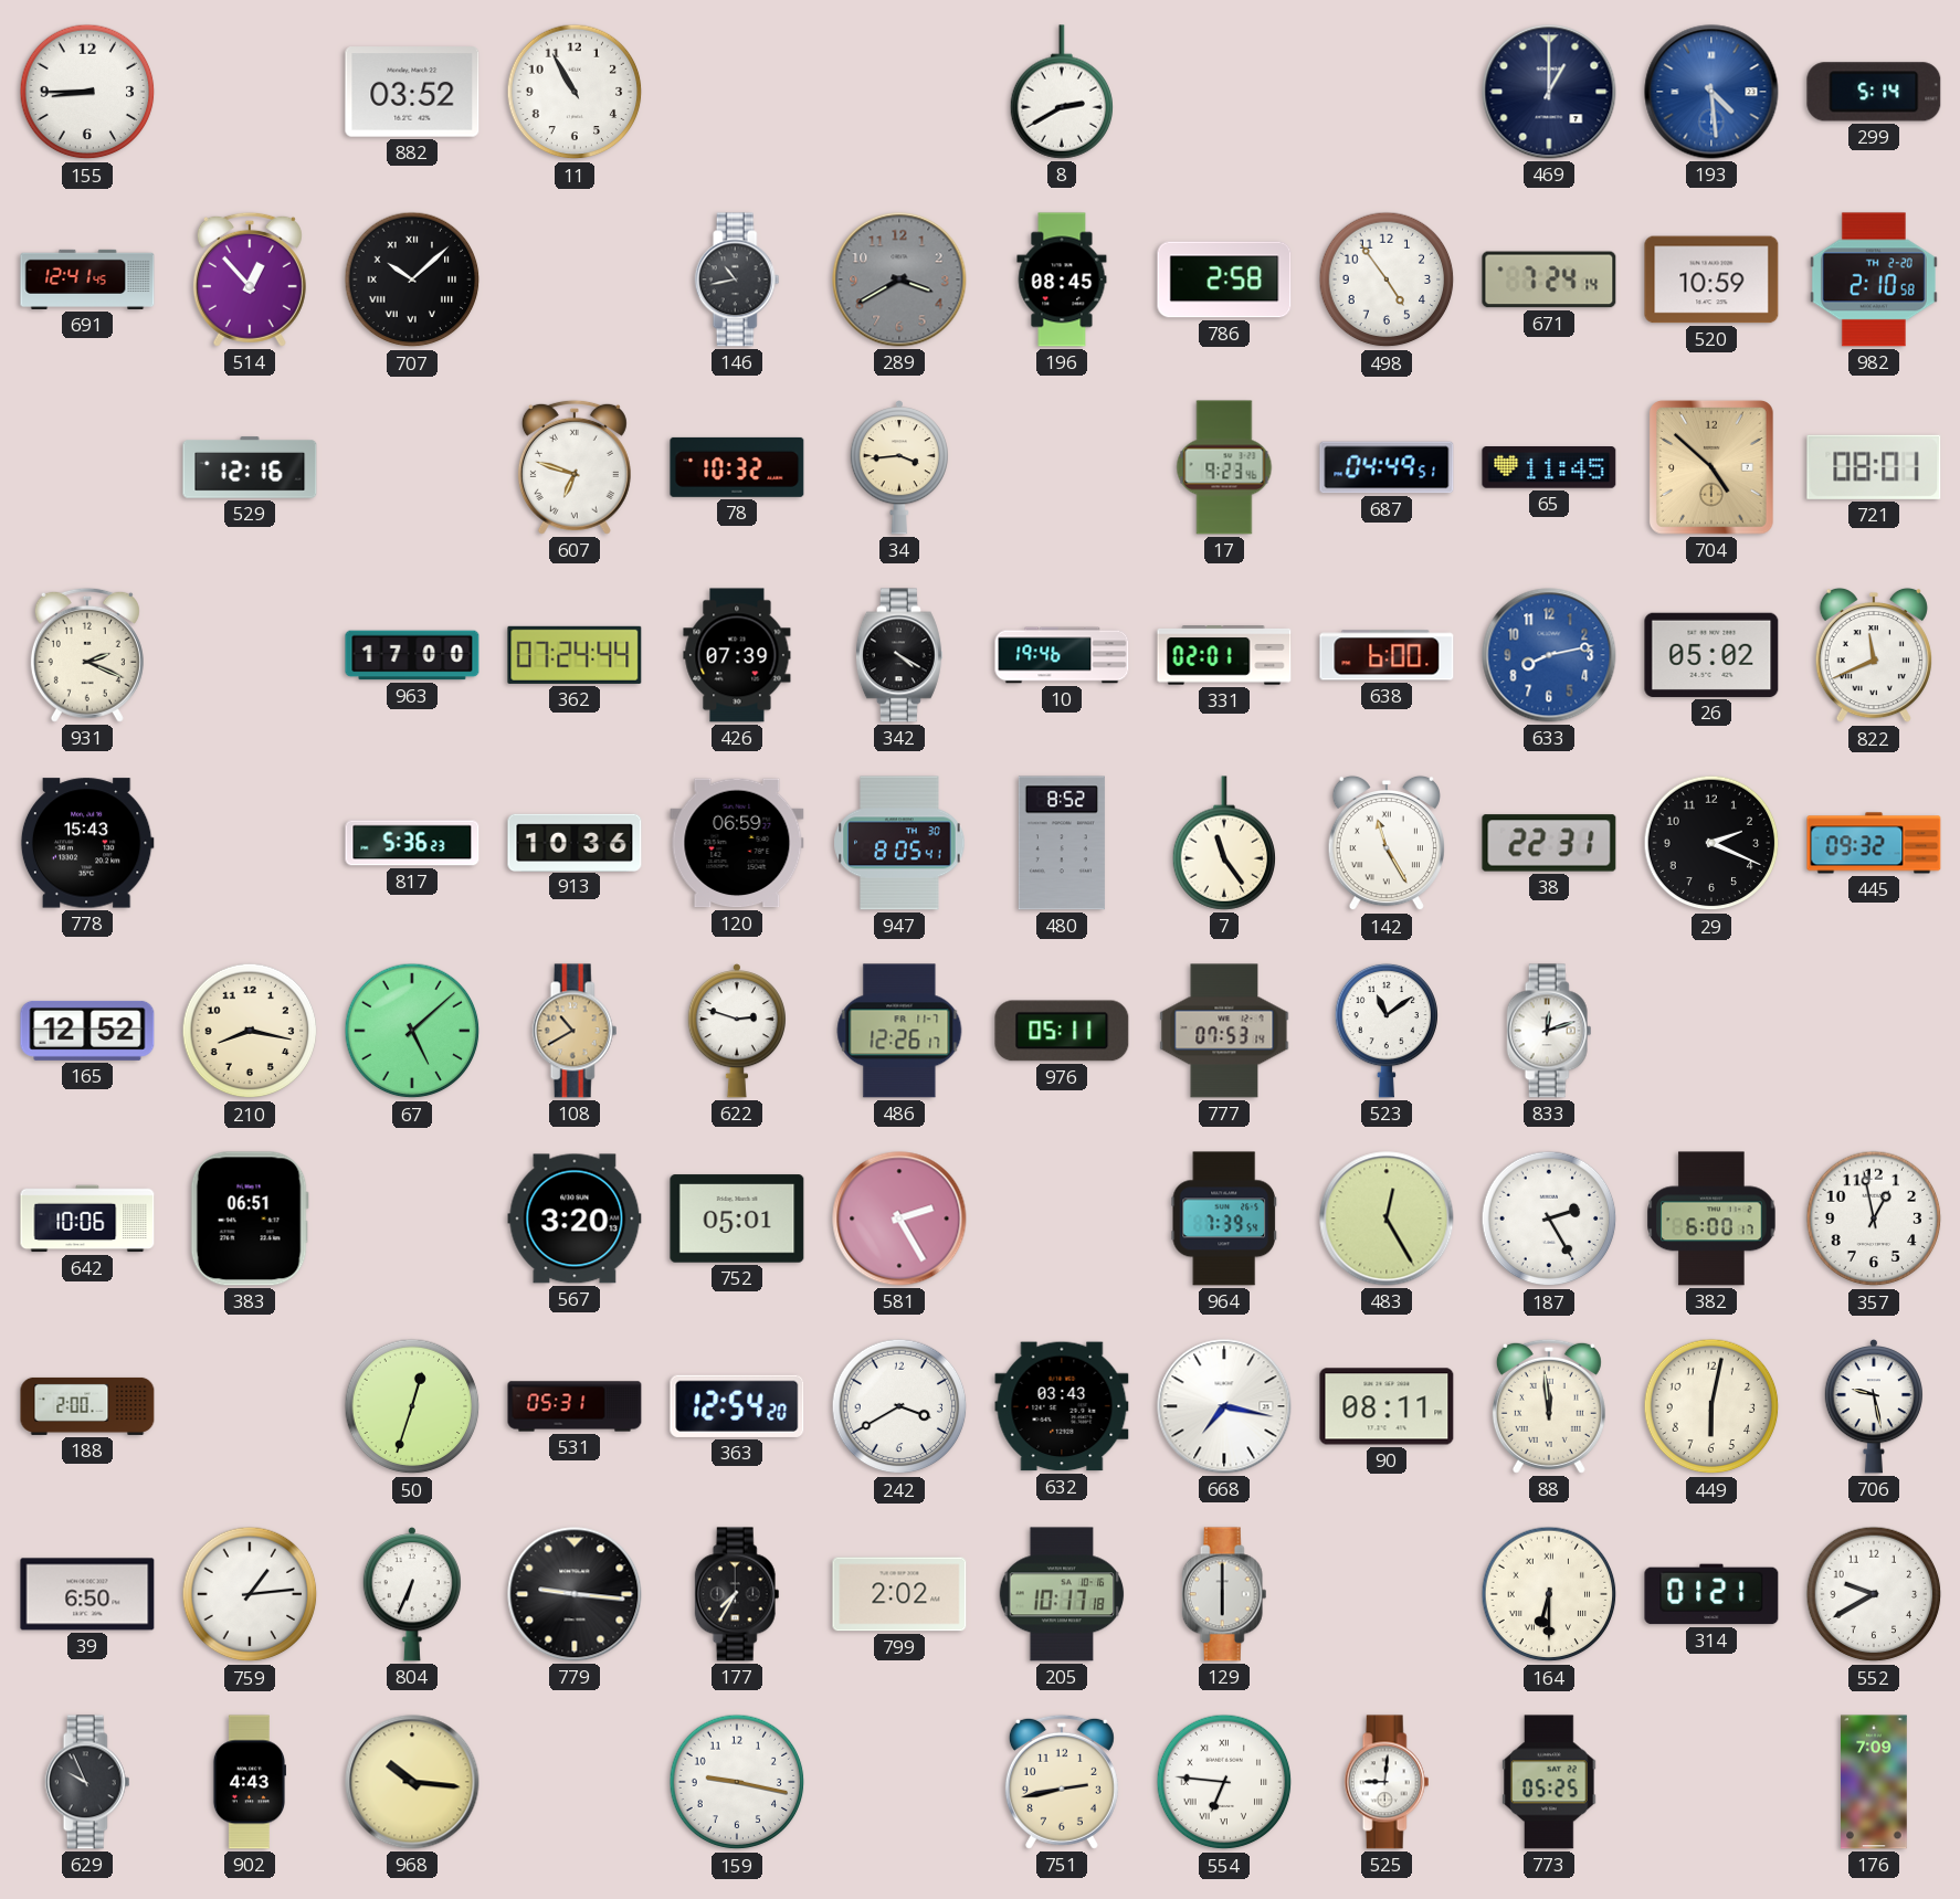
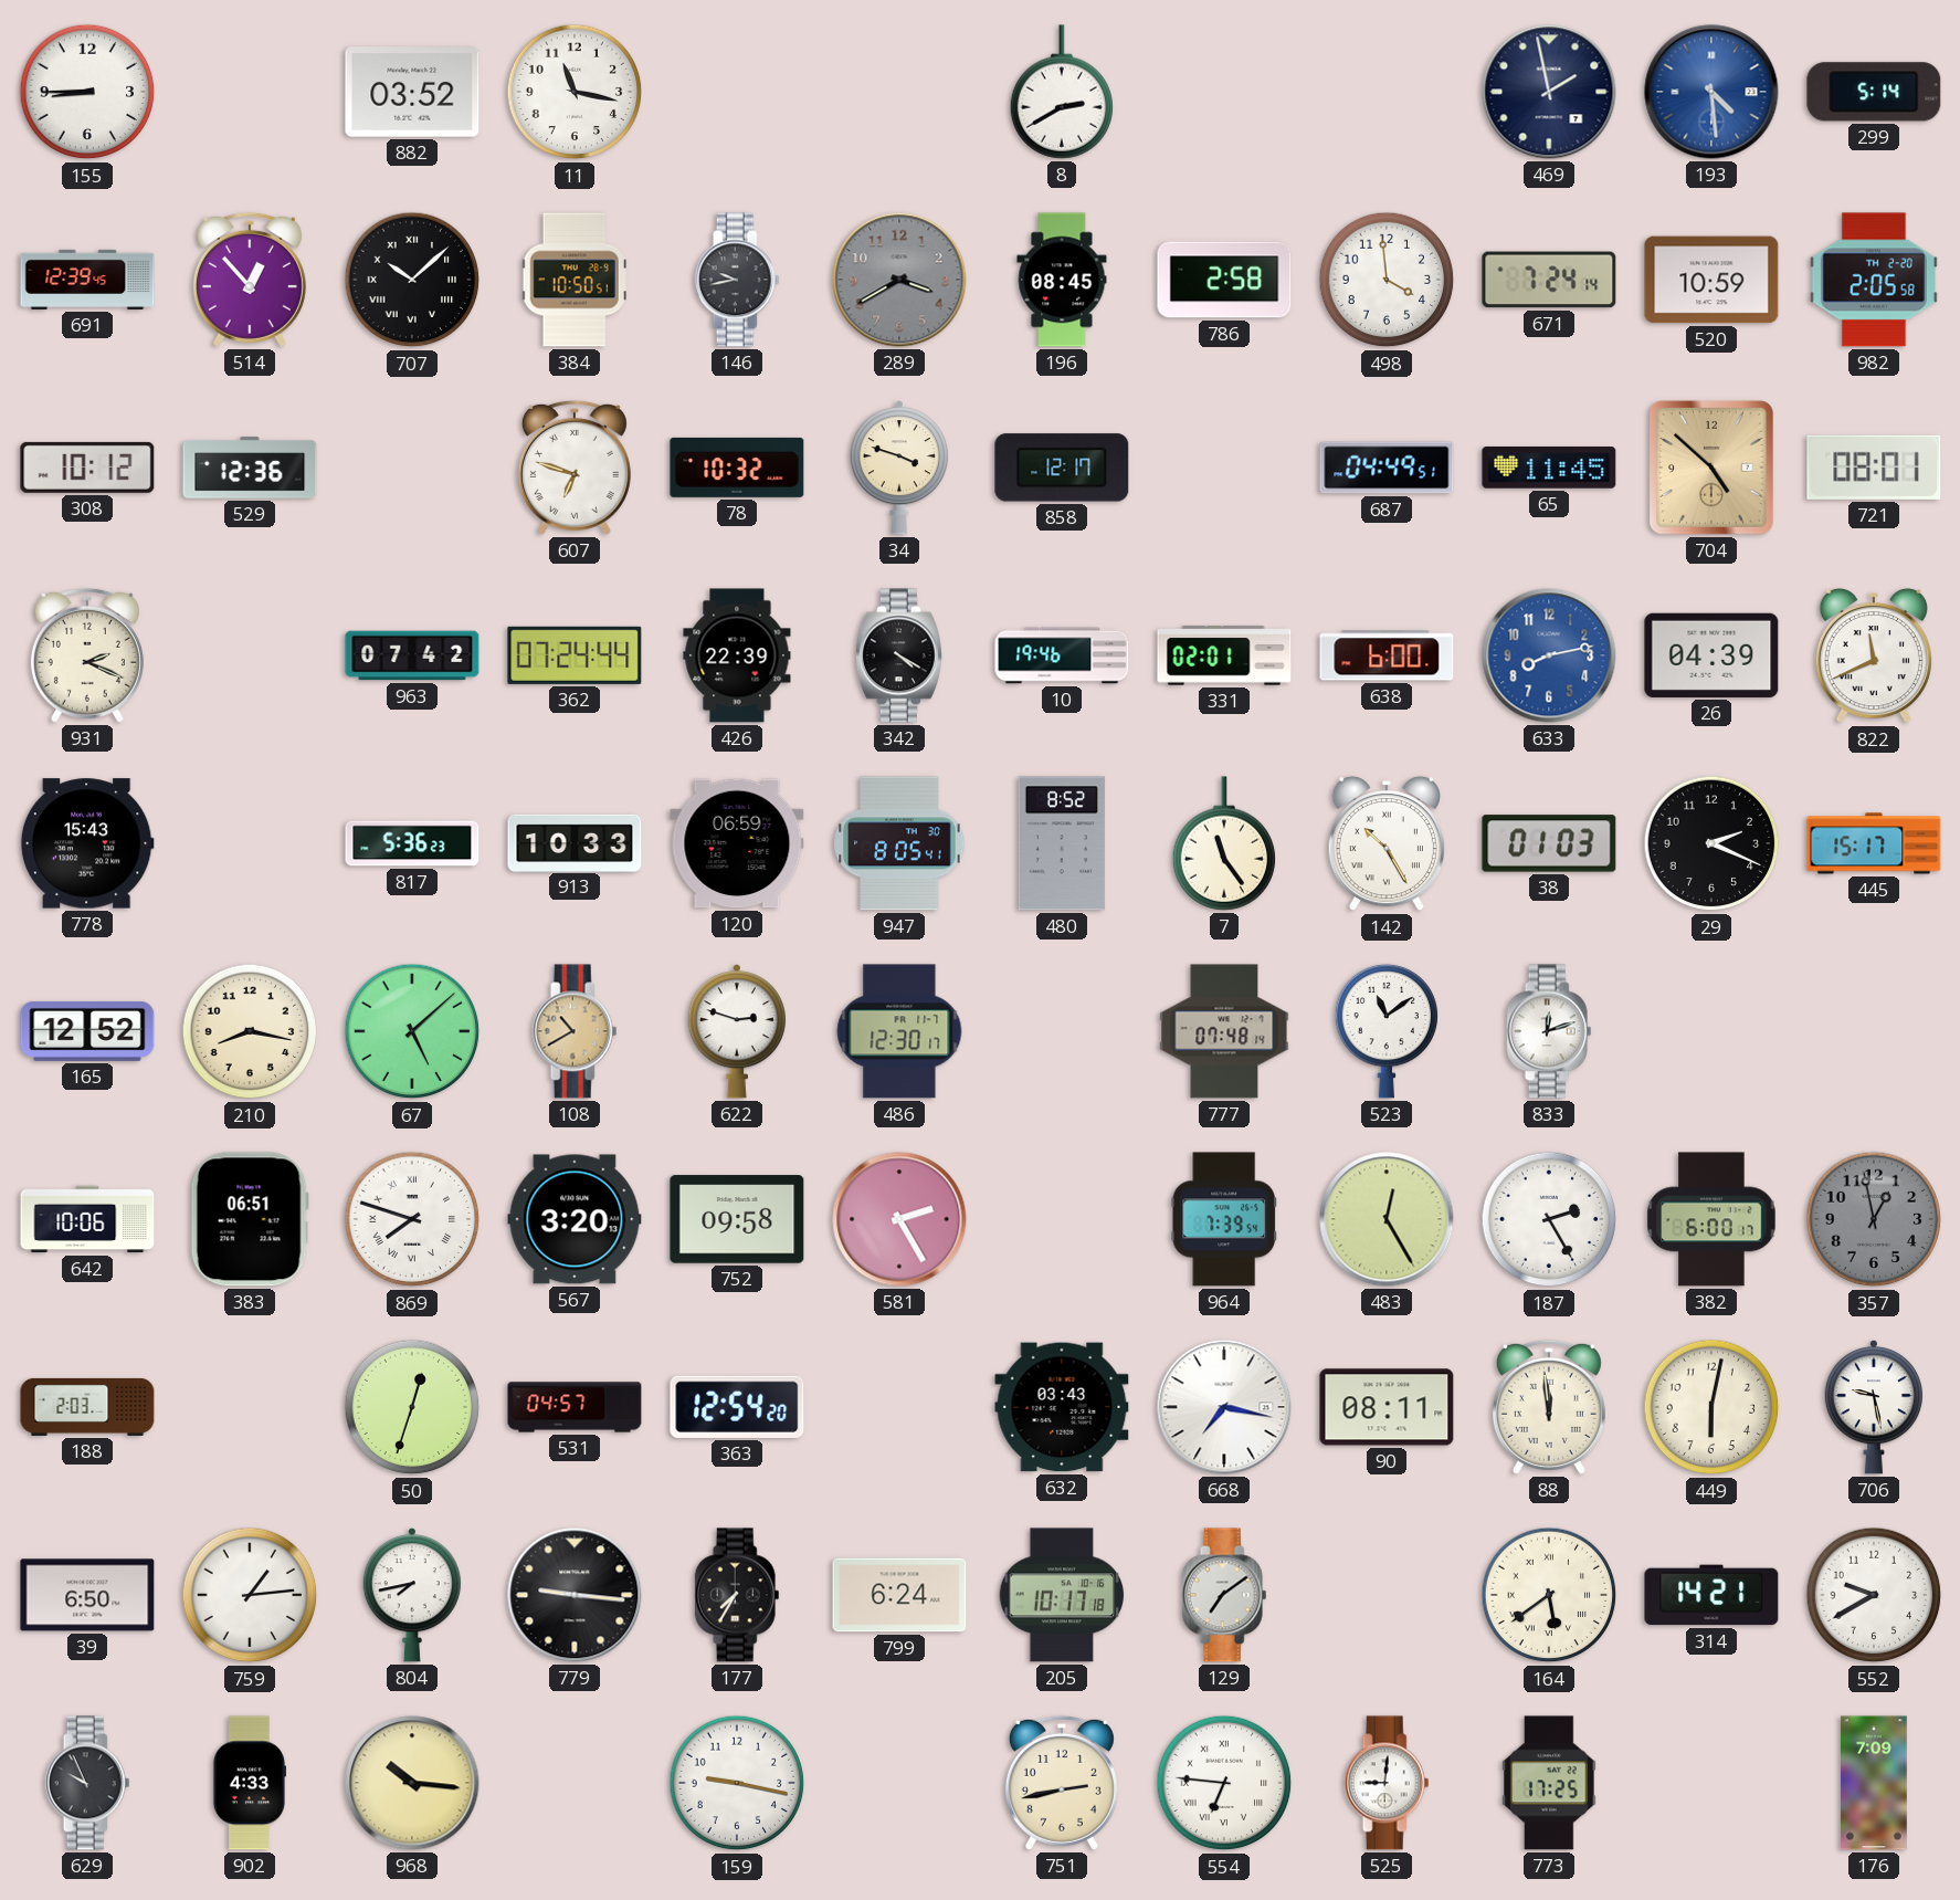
11: 10:55 -> 11:17
469: 1:00 -> 1:58
691: 12:41 -> 12:39
384: none -> 10:50
146: 10:43 -> 9:43
498: 4:54 -> 3:59
982: 2:10 -> 2:05
308: none -> 10:12
529: 12:16 -> 12:36
34: 3:44 -> 3:48
858: none -> 12:17
17: 9:23 -> none
963: 17:00 -> 07:42
426: 07:39 -> 22:39
26: 05:02 -> 04:39
913: 10:36 -> 10:33
142: 11:25 -> 10:25
38: 22:31 -> 01:03
445: 09:32 -> 15:17
486: 12:26 -> 12:30
976: 05:11 -> none
777: 07:53 -> 07:48
869: none -> 7:48
752: 05:01 -> 09:58
357 dial: white -> grey
188: 2:00 -> 2:03
531: 05:31 -> 04:57
242: 3:40 -> none
804: 6:34 -> 7:43
799: 2:02 -> 6:24
129: 6:00 -> 7:09
164: 6:30 -> 5:39
314: 01:21 -> 14:21
902: 4:43 -> 4:33
773: 05:25 -> 17:25
